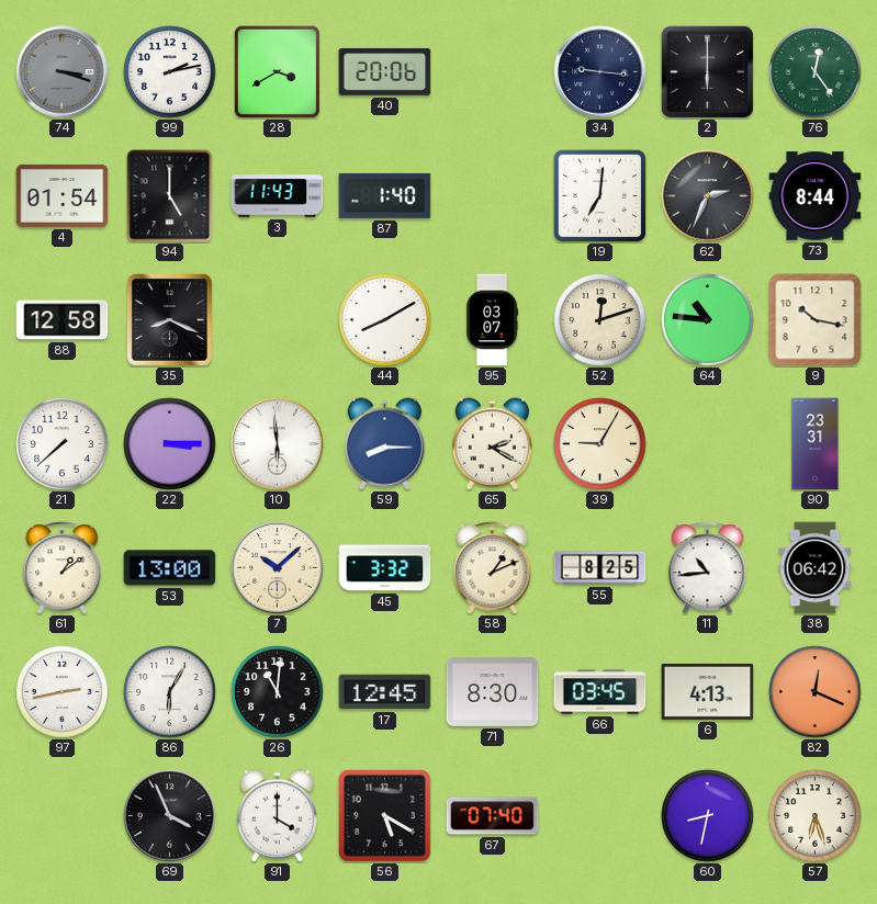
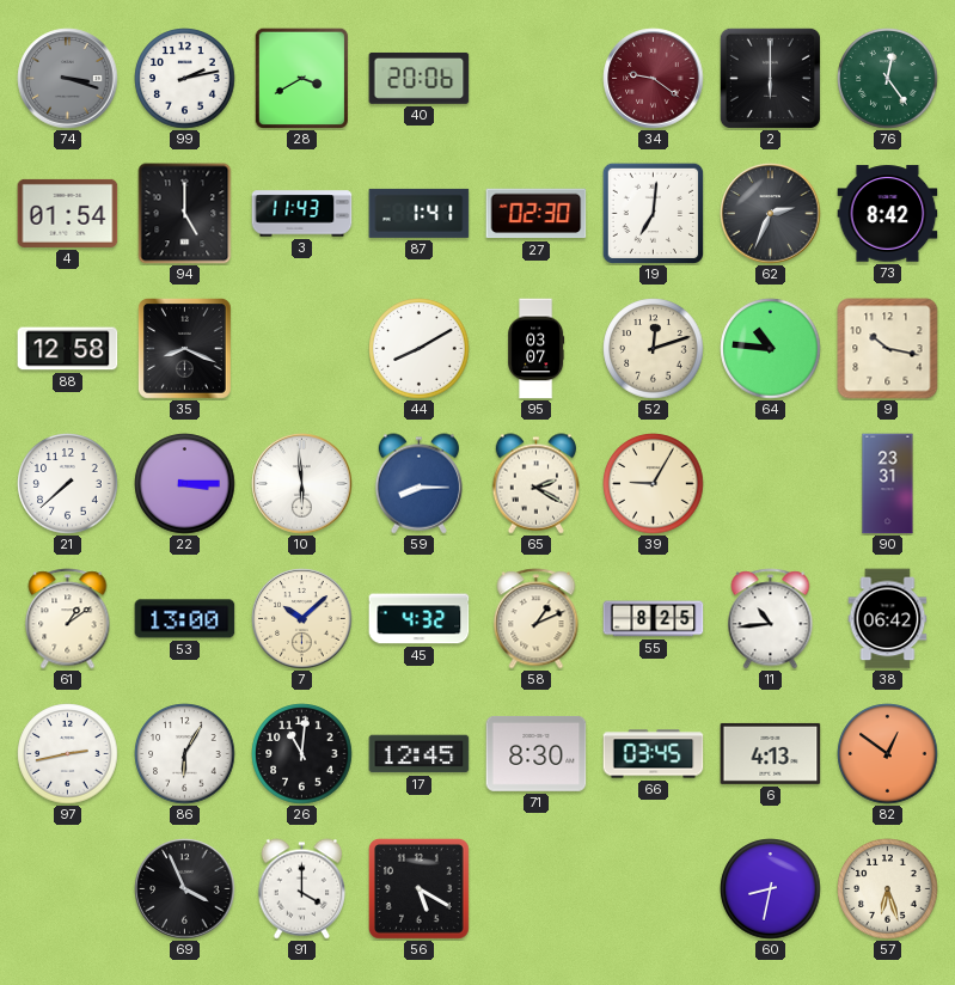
34: 9:16 -> 9:21
34 dial: navy -> burgundy
87: 1:40 -> 1:41
27: none -> 02:30
73: 8:44 -> 8:42
45: 3:32 -> 4:32
82: 12:19 -> 12:51
67: 07:40 -> none
